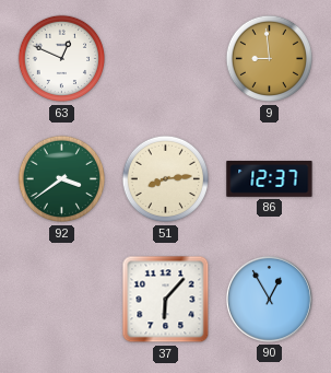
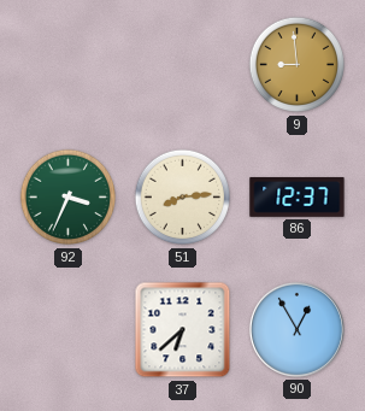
63: 12:49 -> none
92: 3:39 -> 3:34
37: 6:07 -> 6:38
